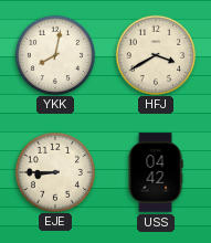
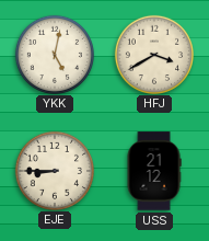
YKK: 8:02 -> 5:02
USS: 04:42 -> 21:12
